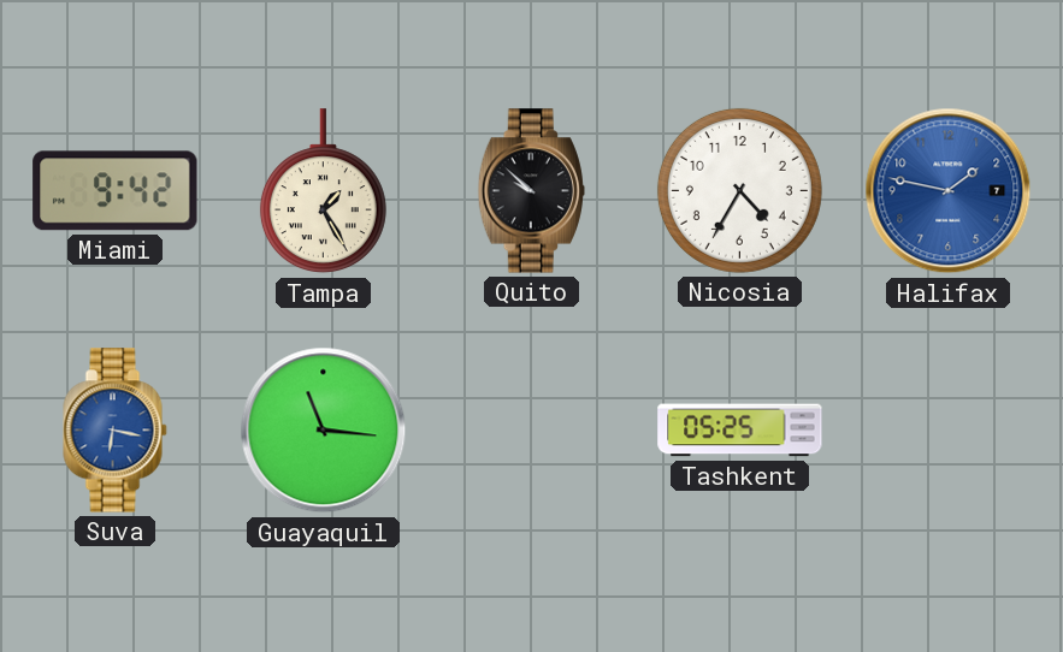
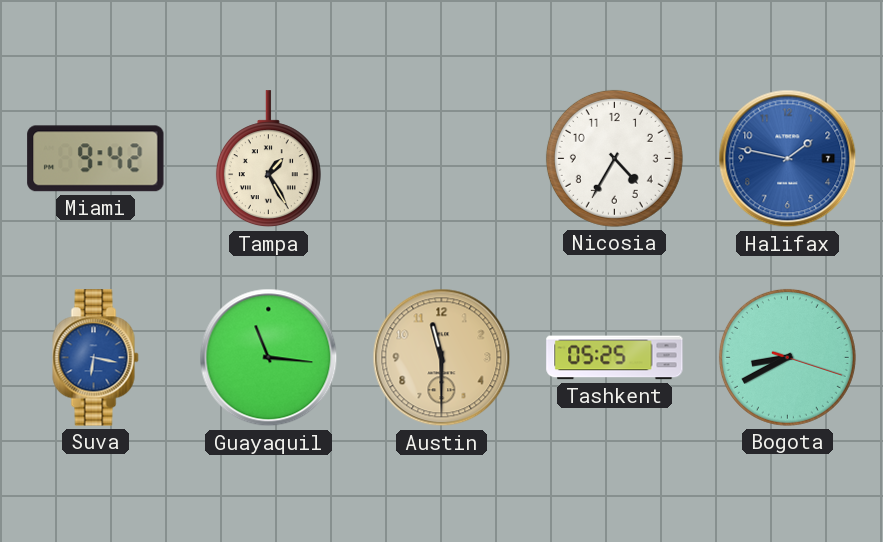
Quito: 9:52 -> none
Austin: none -> 11:30
Bogota: none -> 8:40
